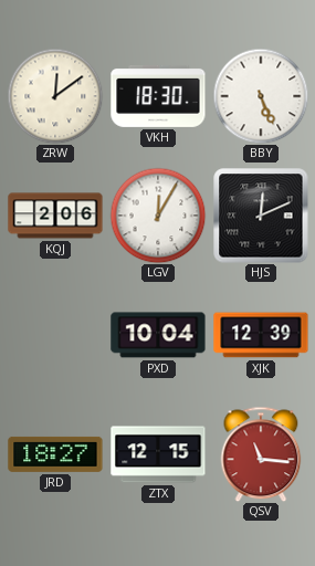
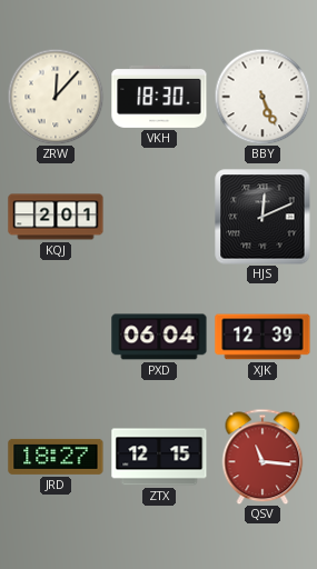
ZRW: 12:09 -> 12:07
KQJ: 2:06 -> 2:01
LGV: 12:05 -> none
PXD: 10:04 -> 06:04
